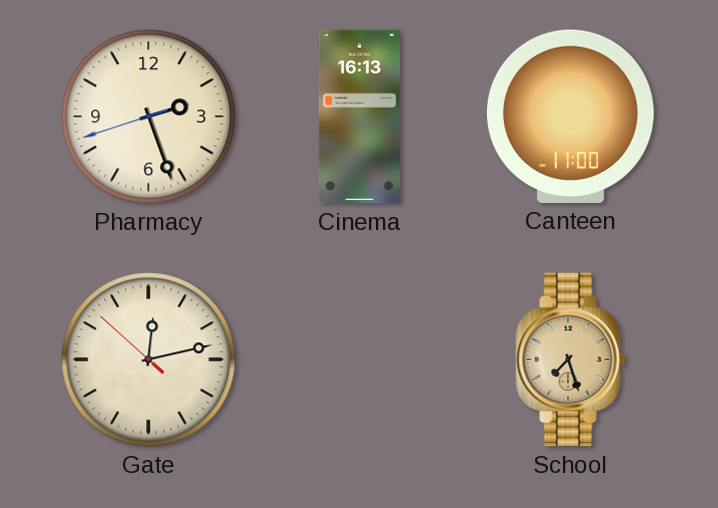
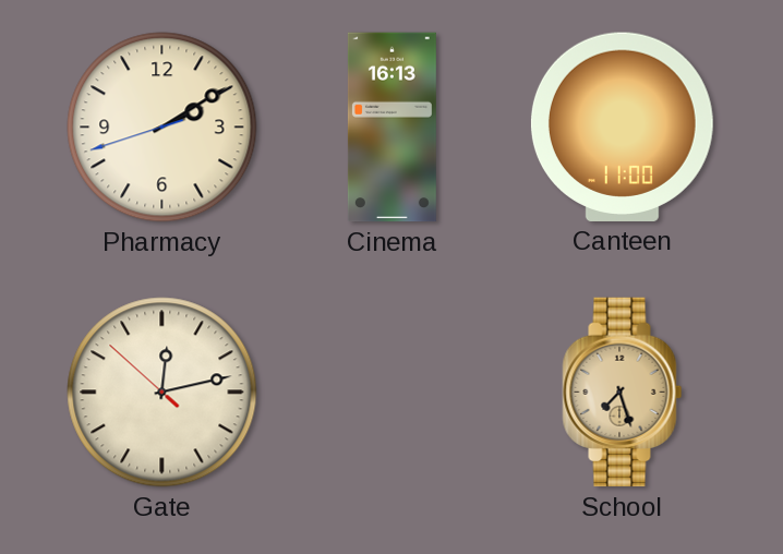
Pharmacy: 2:26 -> 2:09
